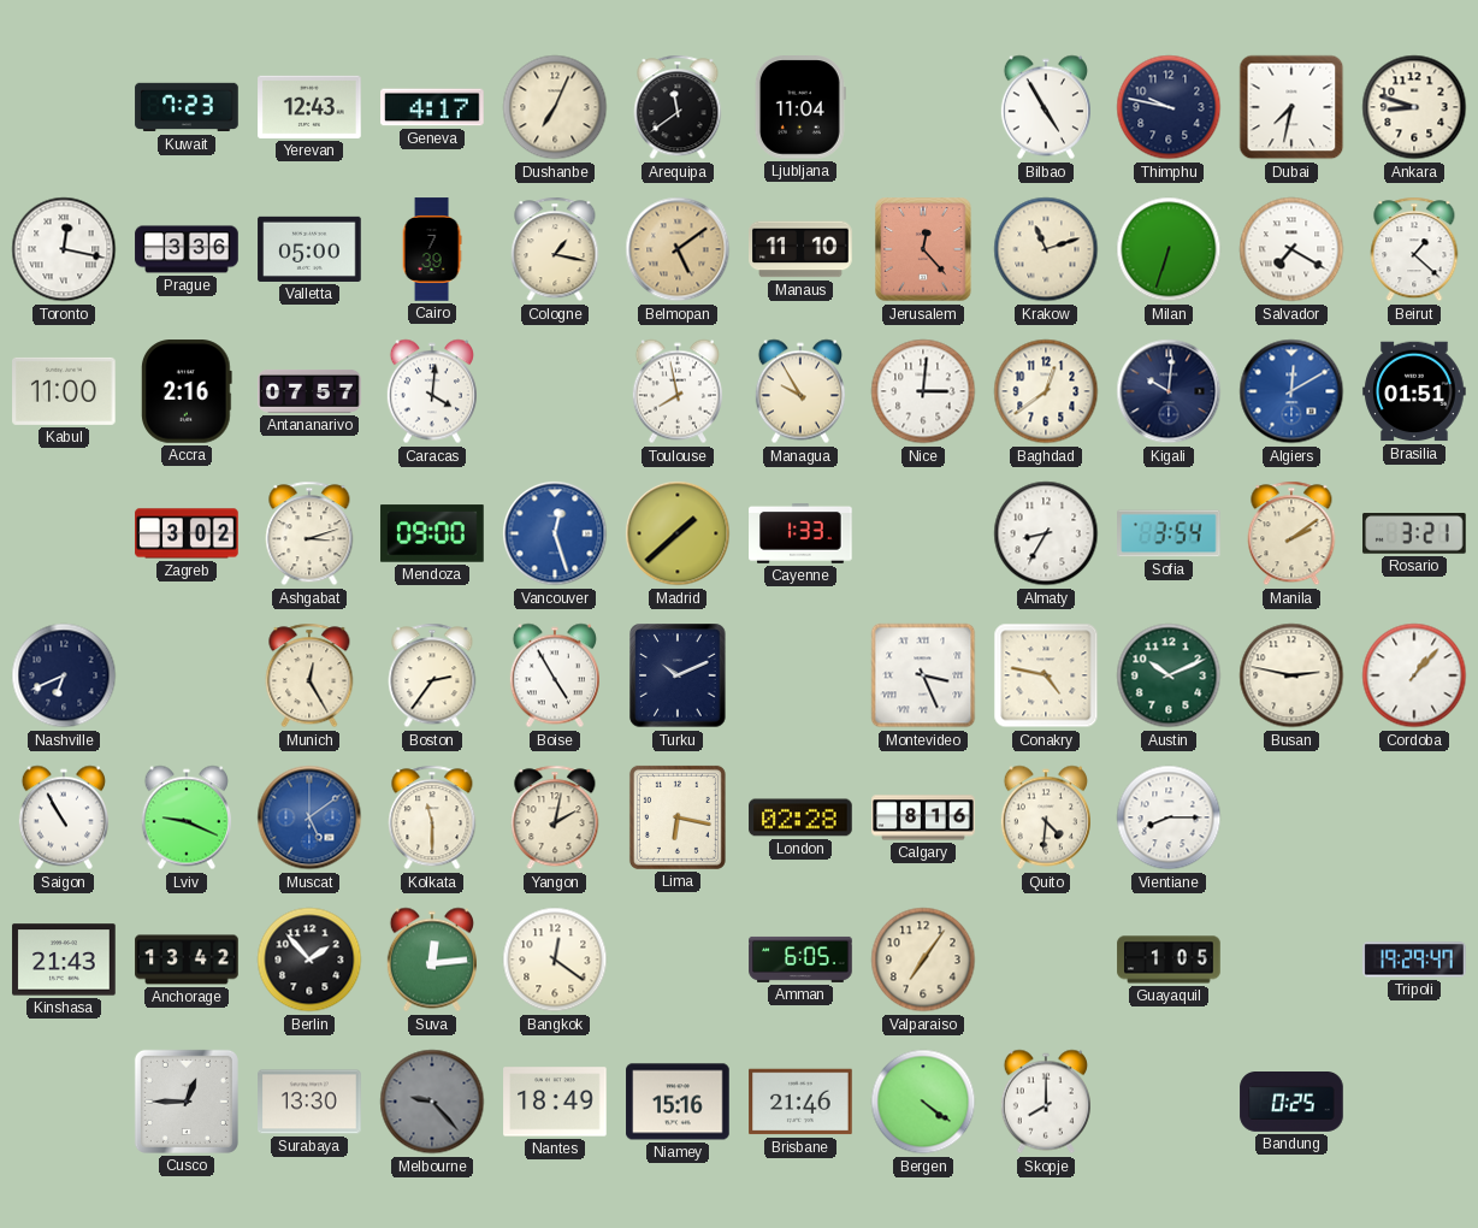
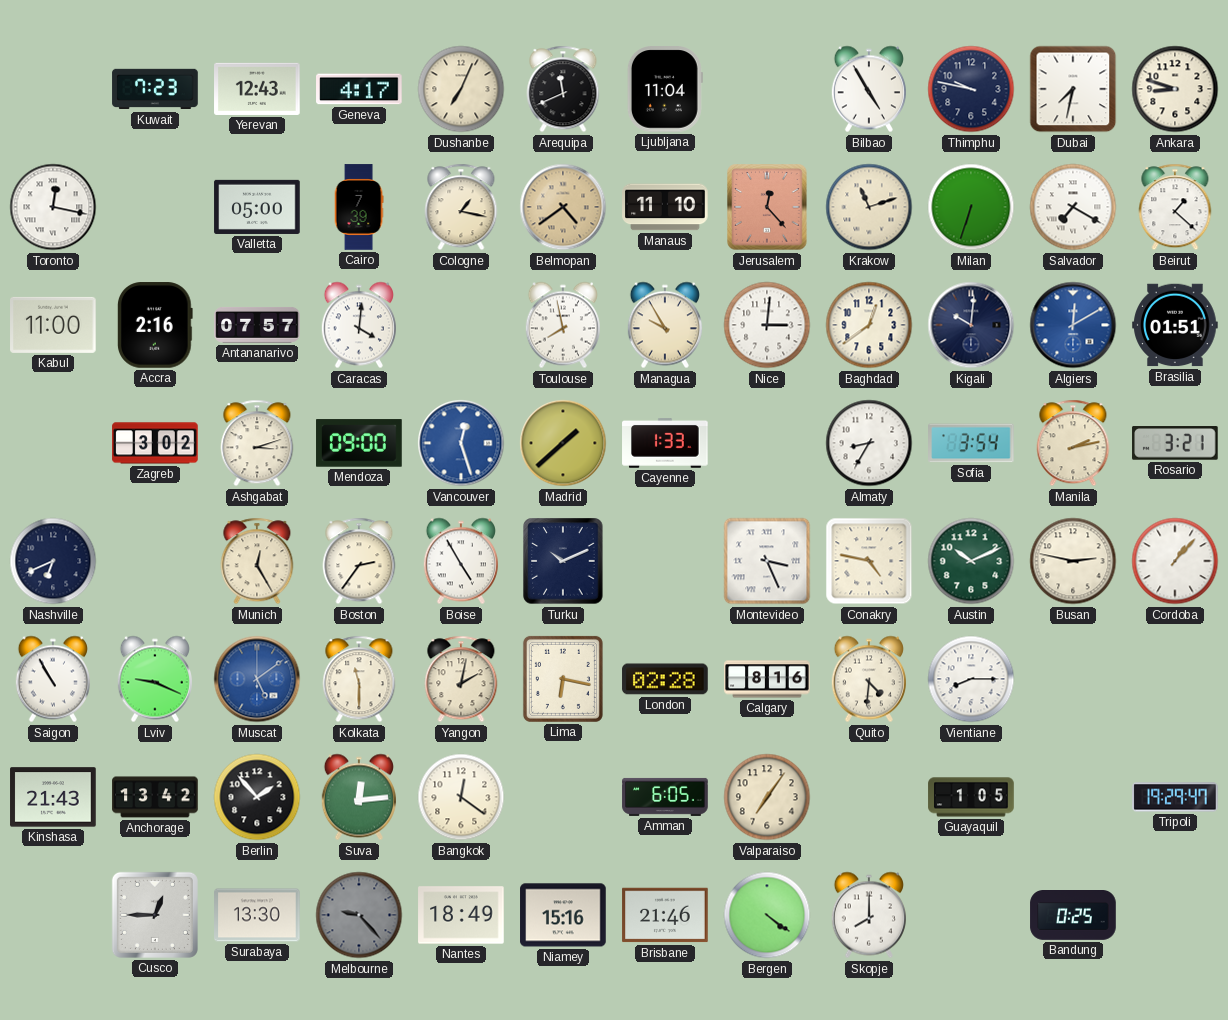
Arequipa: 11:39 -> 11:41
Prague: 3:36 -> none
Belmopan: 5:09 -> 4:39
Manila: 2:09 -> 2:13
